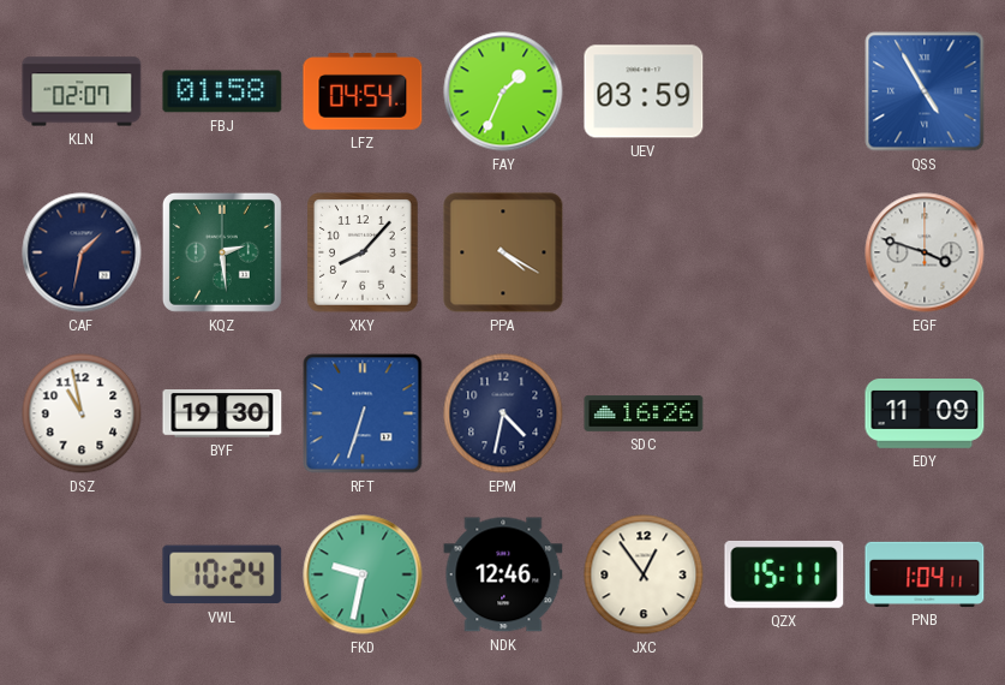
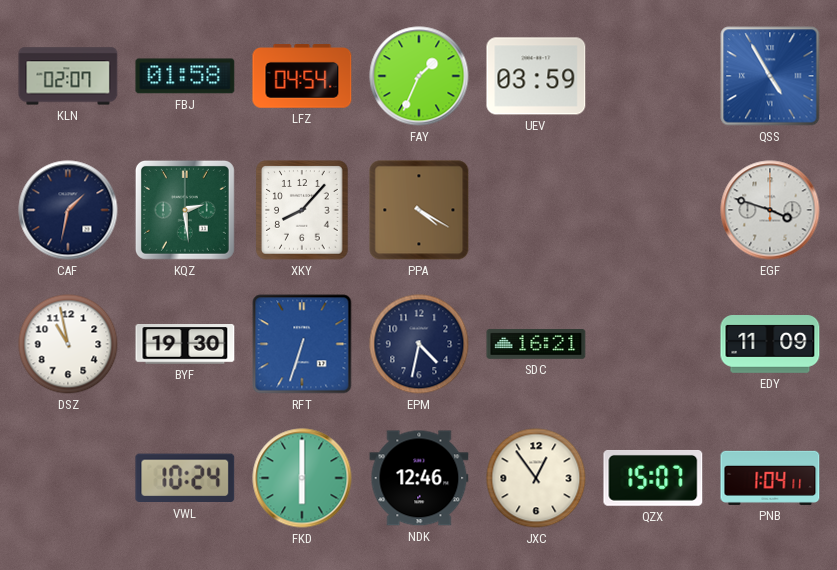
SDC: 16:26 -> 16:21
FKD: 9:32 -> 6:00
QZX: 15:11 -> 15:07
